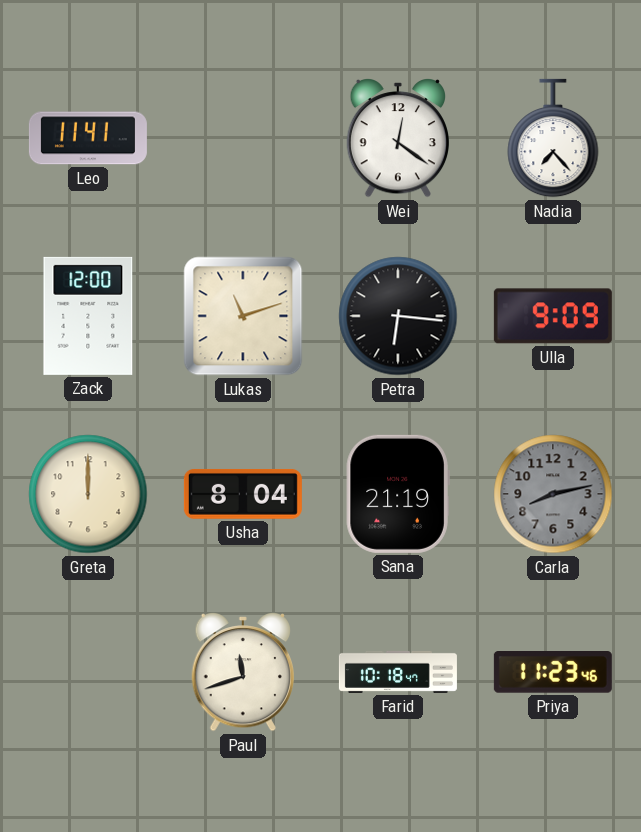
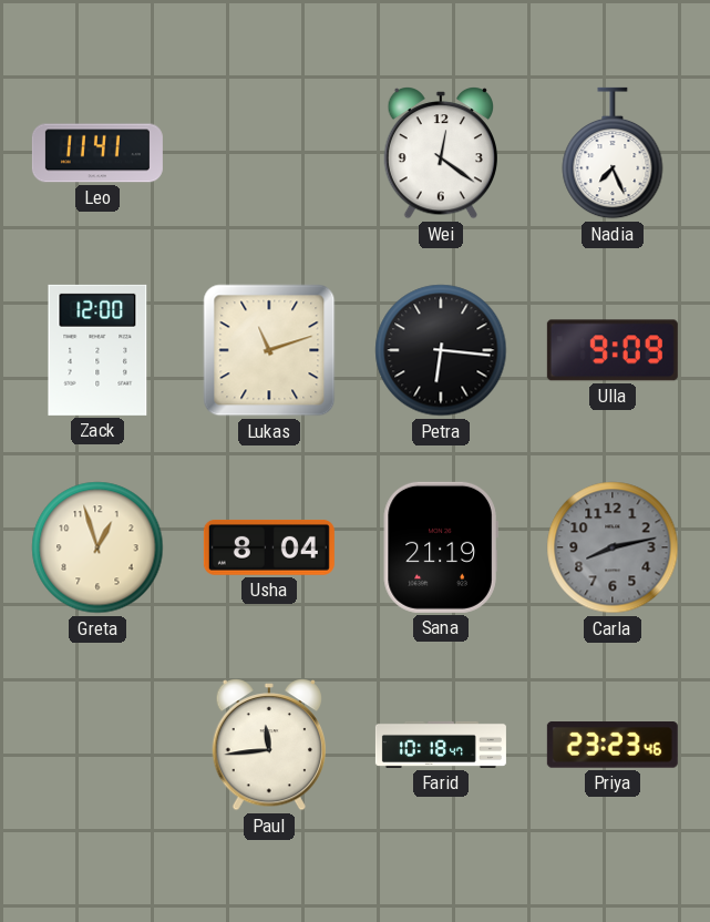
Nadia: 7:23 -> 7:26
Greta: 12:00 -> 12:57
Paul: 11:42 -> 11:44
Priya: 11:23 -> 23:23
